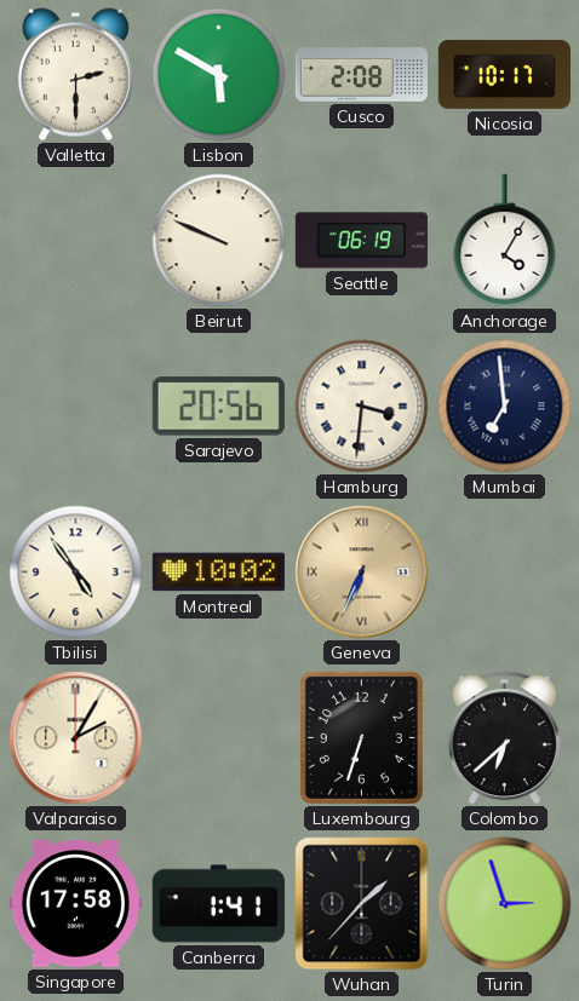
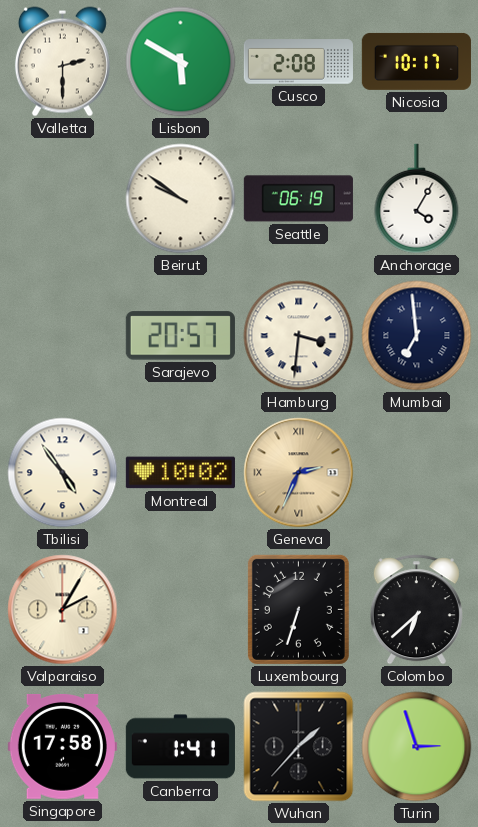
Beirut: 9:49 -> 9:51
Sarajevo: 20:56 -> 20:57
Geneva: 6:34 -> 2:34
